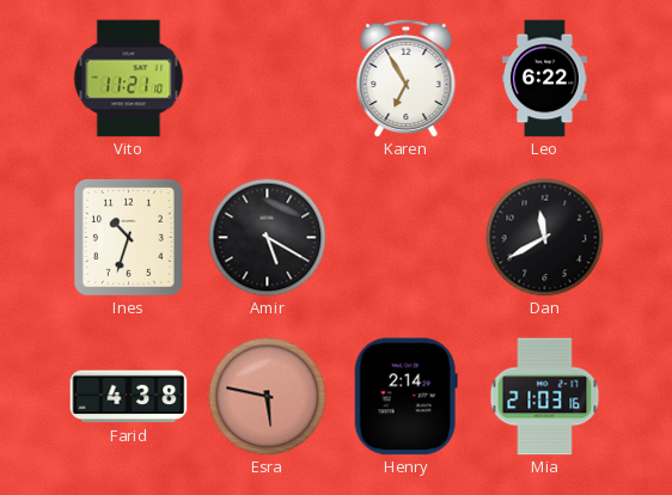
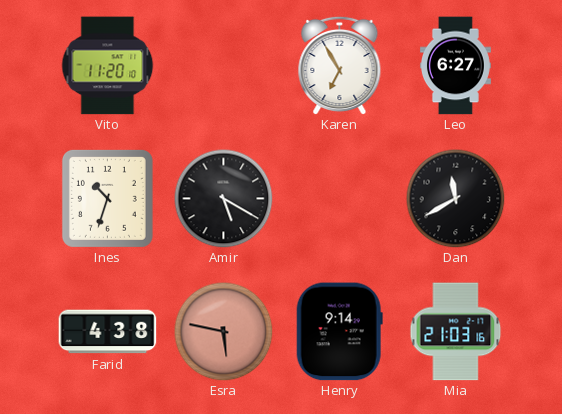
Vito: 11:21 -> 11:20
Leo: 6:22 -> 6:27
Henry: 2:14 -> 9:14
